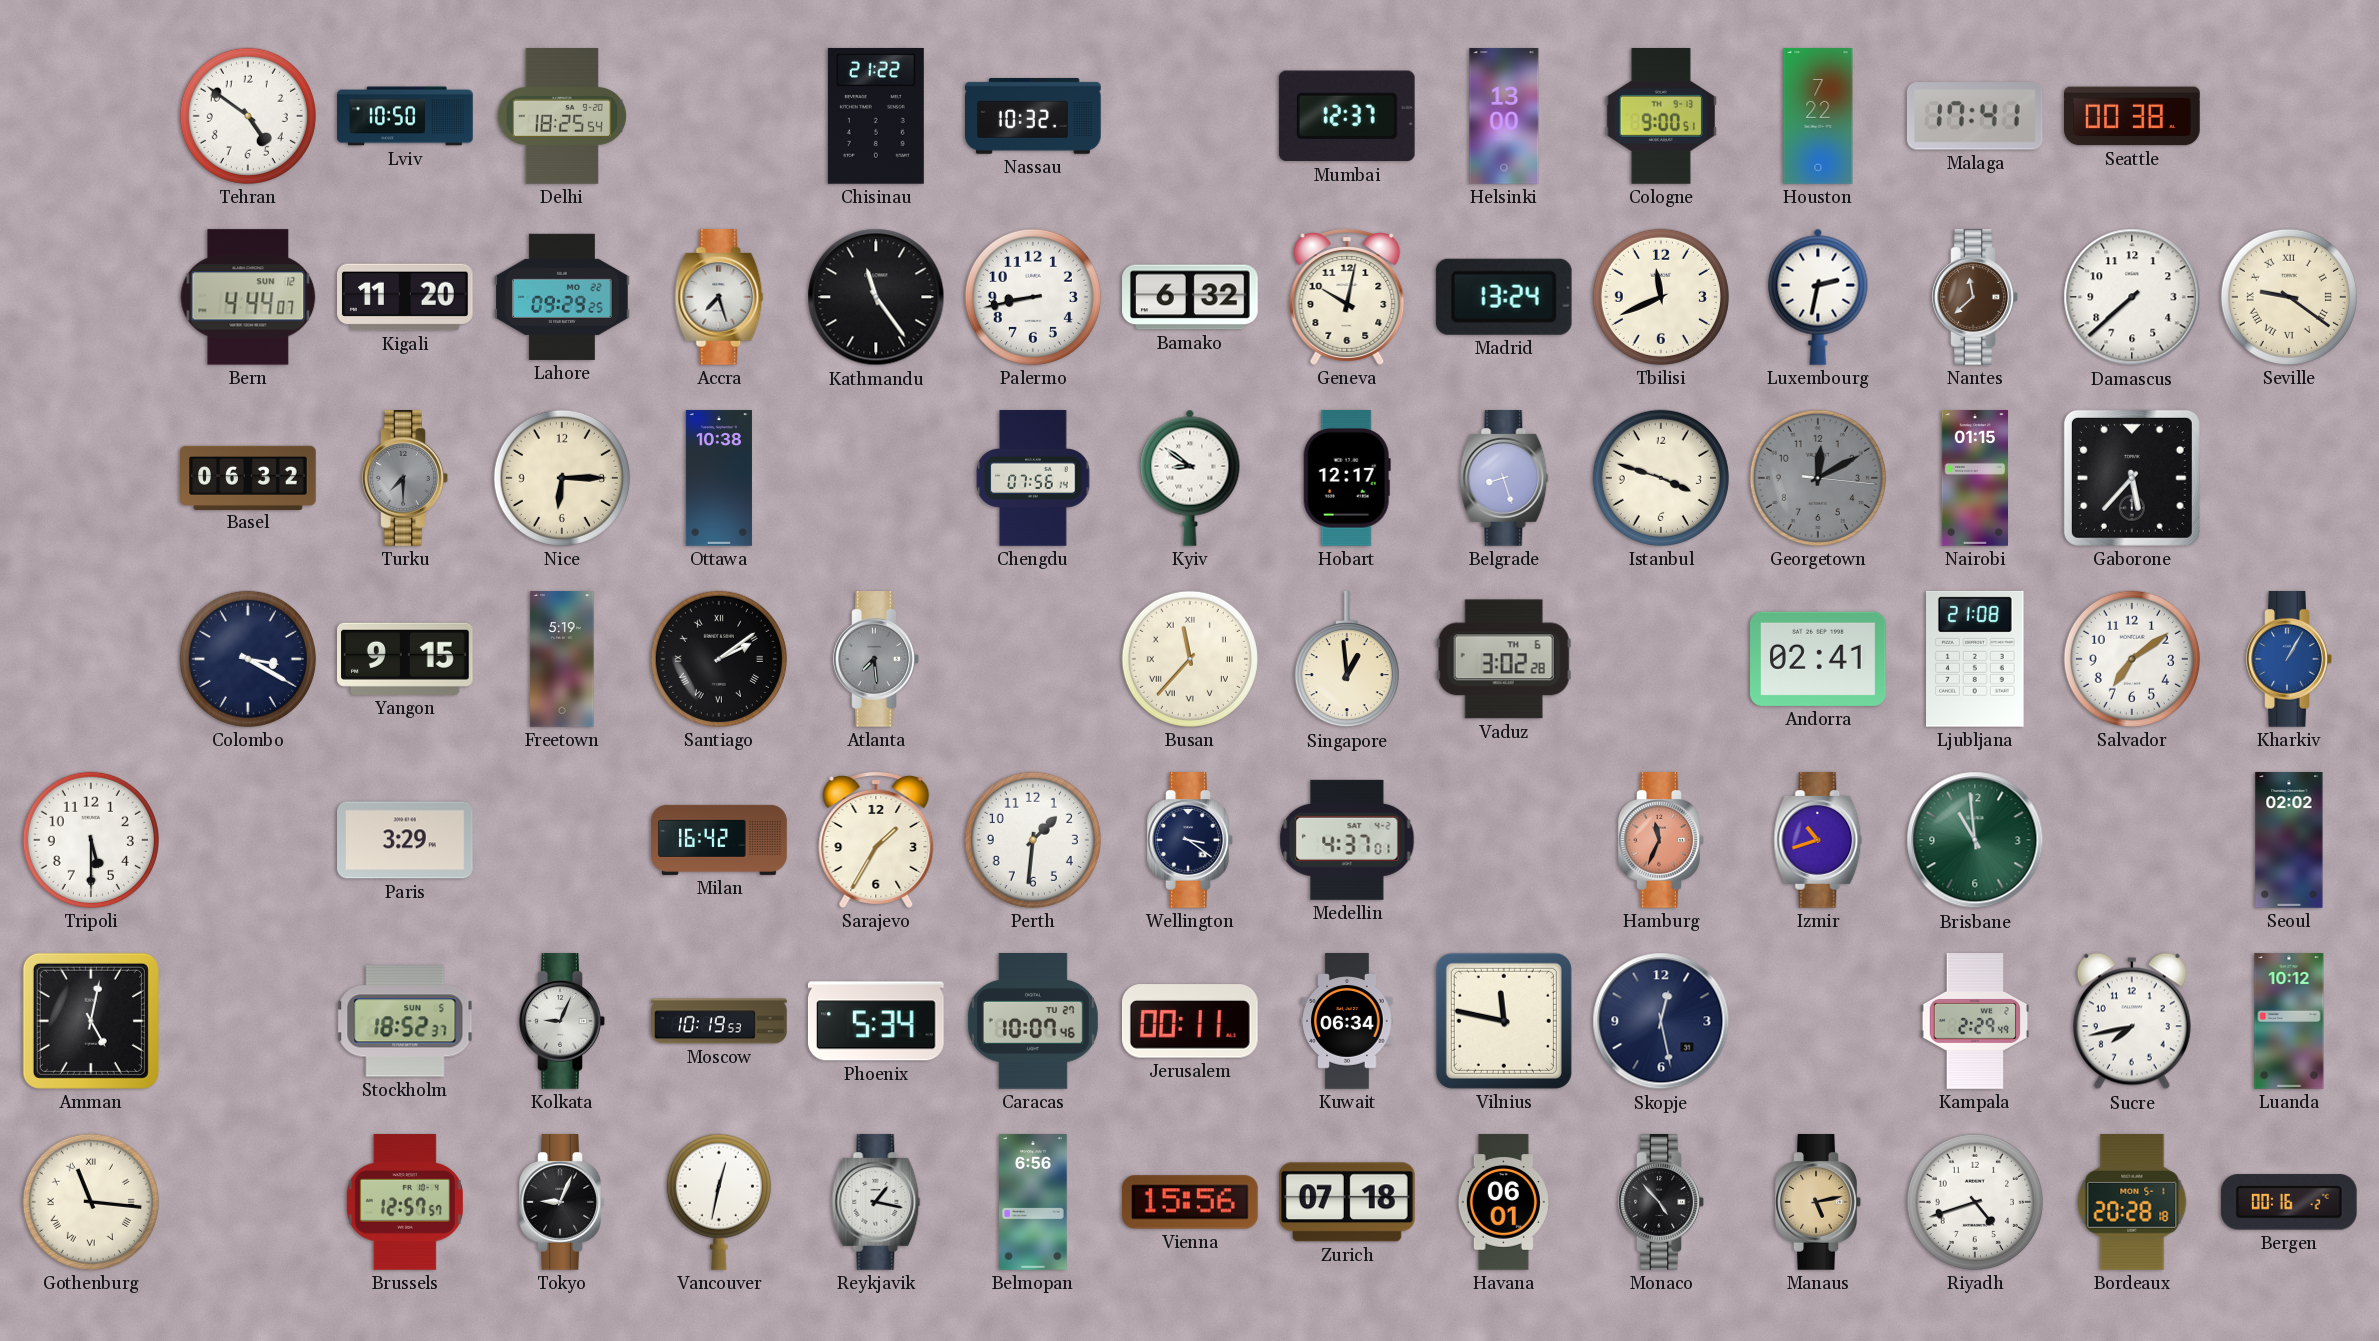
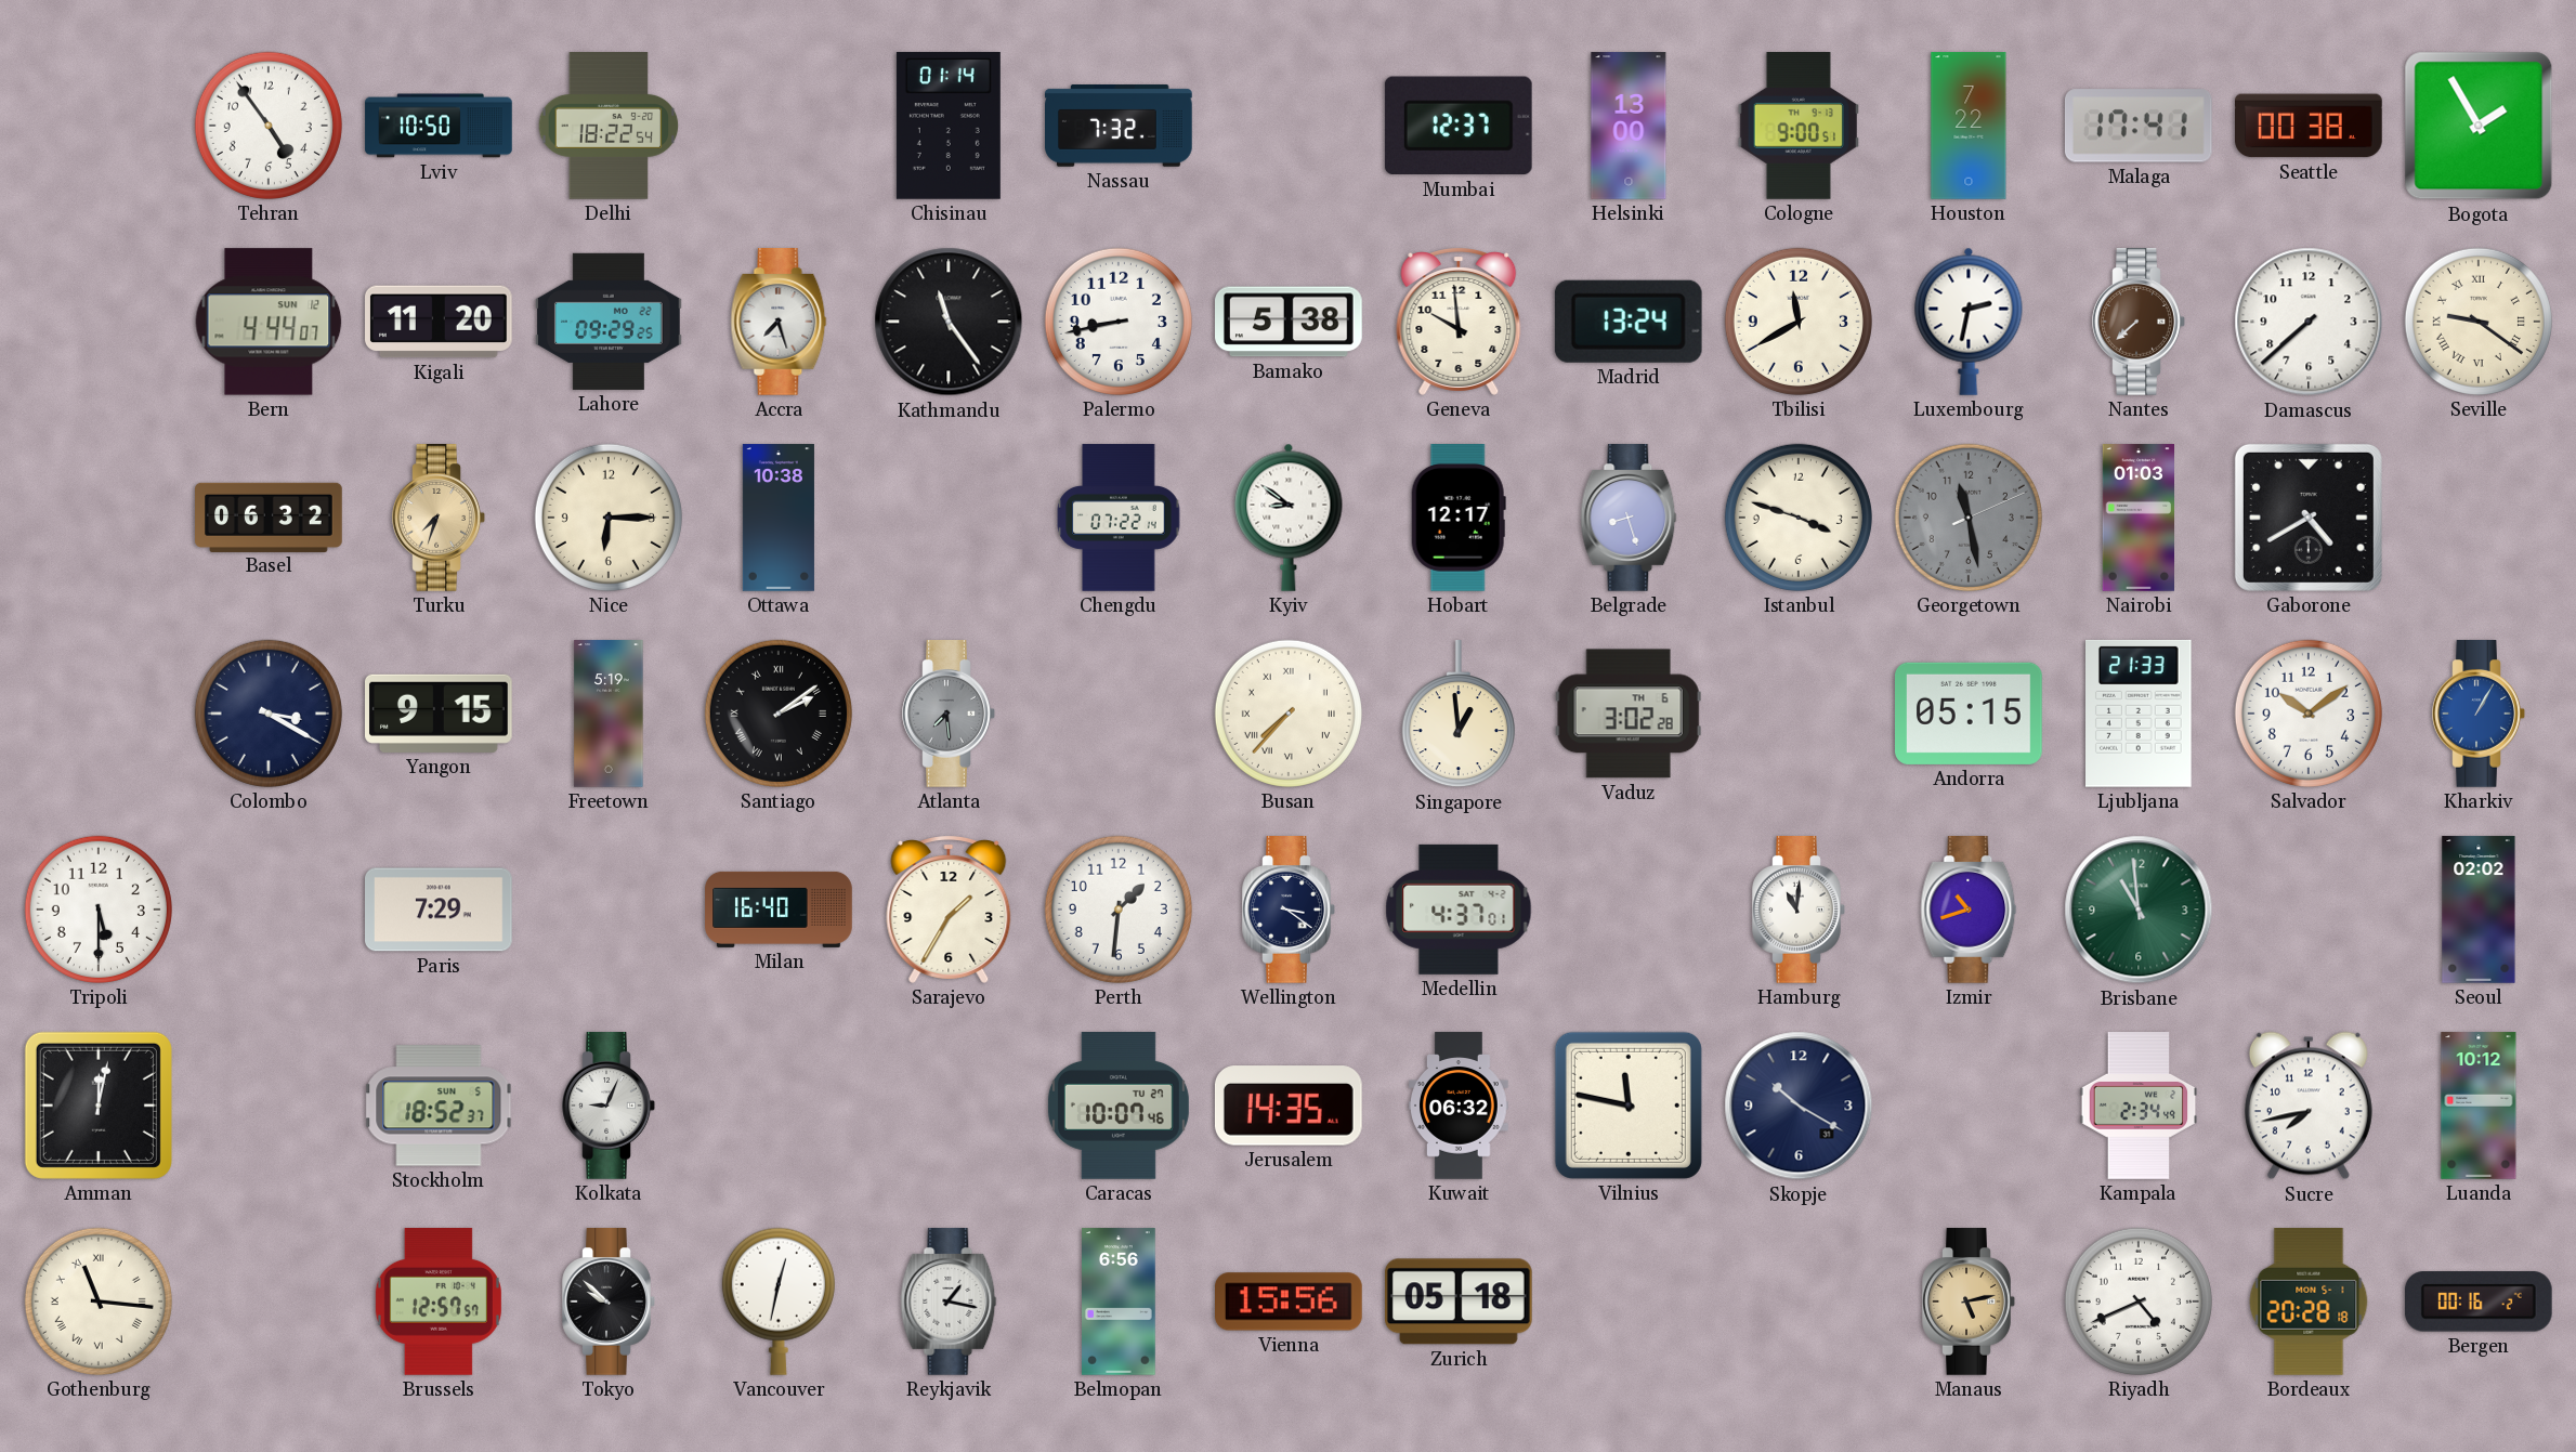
Tehran: 4:51 -> 4:54
Delhi: 18:25 -> 18:22
Chisinau: 21:22 -> 01:14
Nassau: 10:32 -> 7:32
Bogota: none -> 1:55
Bamako: 6:32 -> 5:38
Geneva: 10:02 -> 9:59
Tbilisi: 11:41 -> 11:40
Nantes: 11:38 -> 7:38
Turku: 7:30 -> 7:33
Turku dial: grey -> champagne
Chengdu: 07:56 -> 07:22
Georgetown: 12:10 -> 11:28
Nairobi: 01:15 -> 01:03
Gaborone: 5:37 -> 4:40
Busan: 11:37 -> 7:37
Andorra: 02:41 -> 05:15
Ljubljana: 21:08 -> 21:33
Salvador: 7:09 -> 10:09
Paris: 3:29 -> 7:29
Milan: 16:42 -> 16:40
Hamburg: 11:34 -> 11:01
Hamburg dial: salmon -> white
Amman: 5:02 -> 12:02
Moscow: 10:19 -> none
Phoenix: 5:34 -> none
Jerusalem: 00:11 -> 14:35
Kuwait: 06:34 -> 06:32
Skopje: 12:28 -> 10:20
Kampala: 2:29 -> 2:34
Tokyo: 9:04 -> 9:52
Zurich: 07:18 -> 05:18
Havana: 06:01 -> none
Monaco: 4:53 -> none
Riyadh: 4:42 -> 4:41
